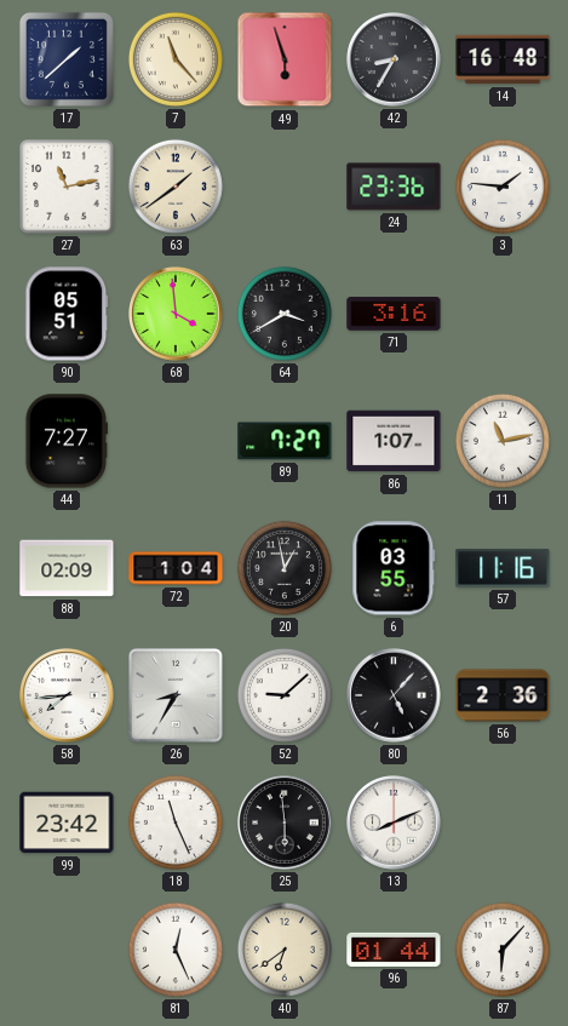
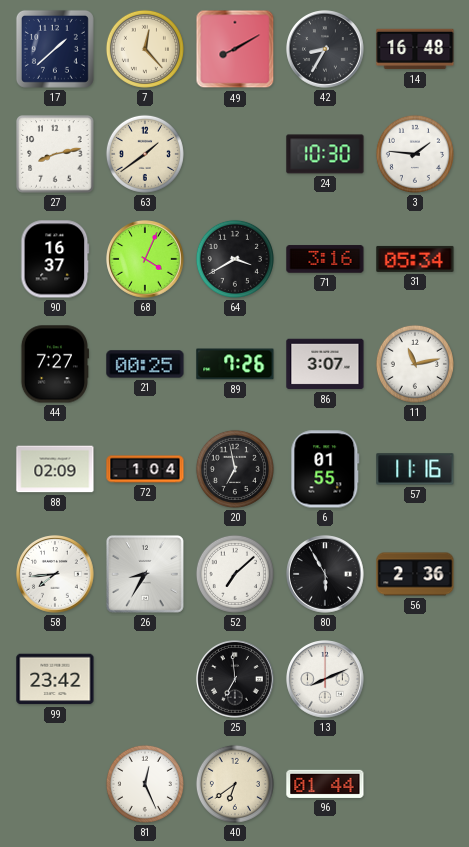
7: 11:23 -> 12:23
49: 5:57 -> 8:10
27: 11:13 -> 8:13
24: 23:36 -> 10:30
90: 05:51 -> 16:37
68: 3:59 -> 4:04
31: none -> 05:34
21: none -> 00:25
89: 7:27 -> 7:26
86: 1:07 -> 3:07
20: 12:58 -> 6:58
6: 03:55 -> 01:55
52: 9:08 -> 7:08
80: 5:07 -> 5:55
18: 11:26 -> none
25: 5:59 -> 6:59
87: 6:07 -> none
